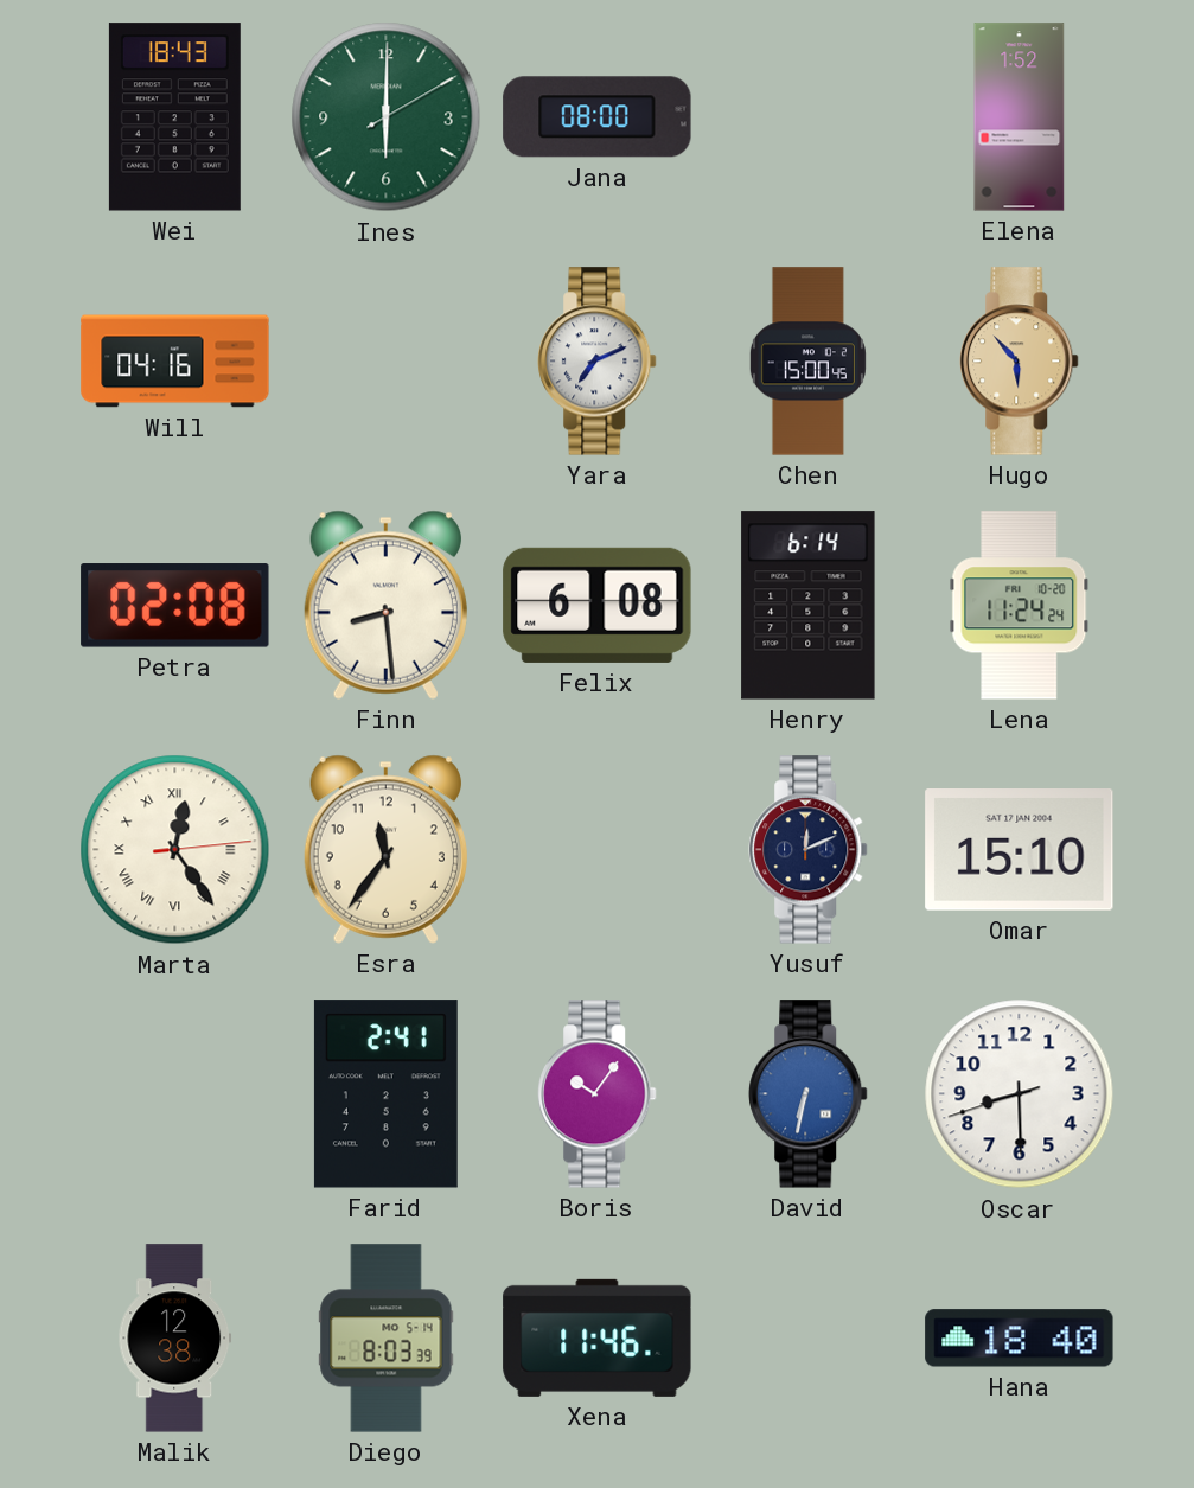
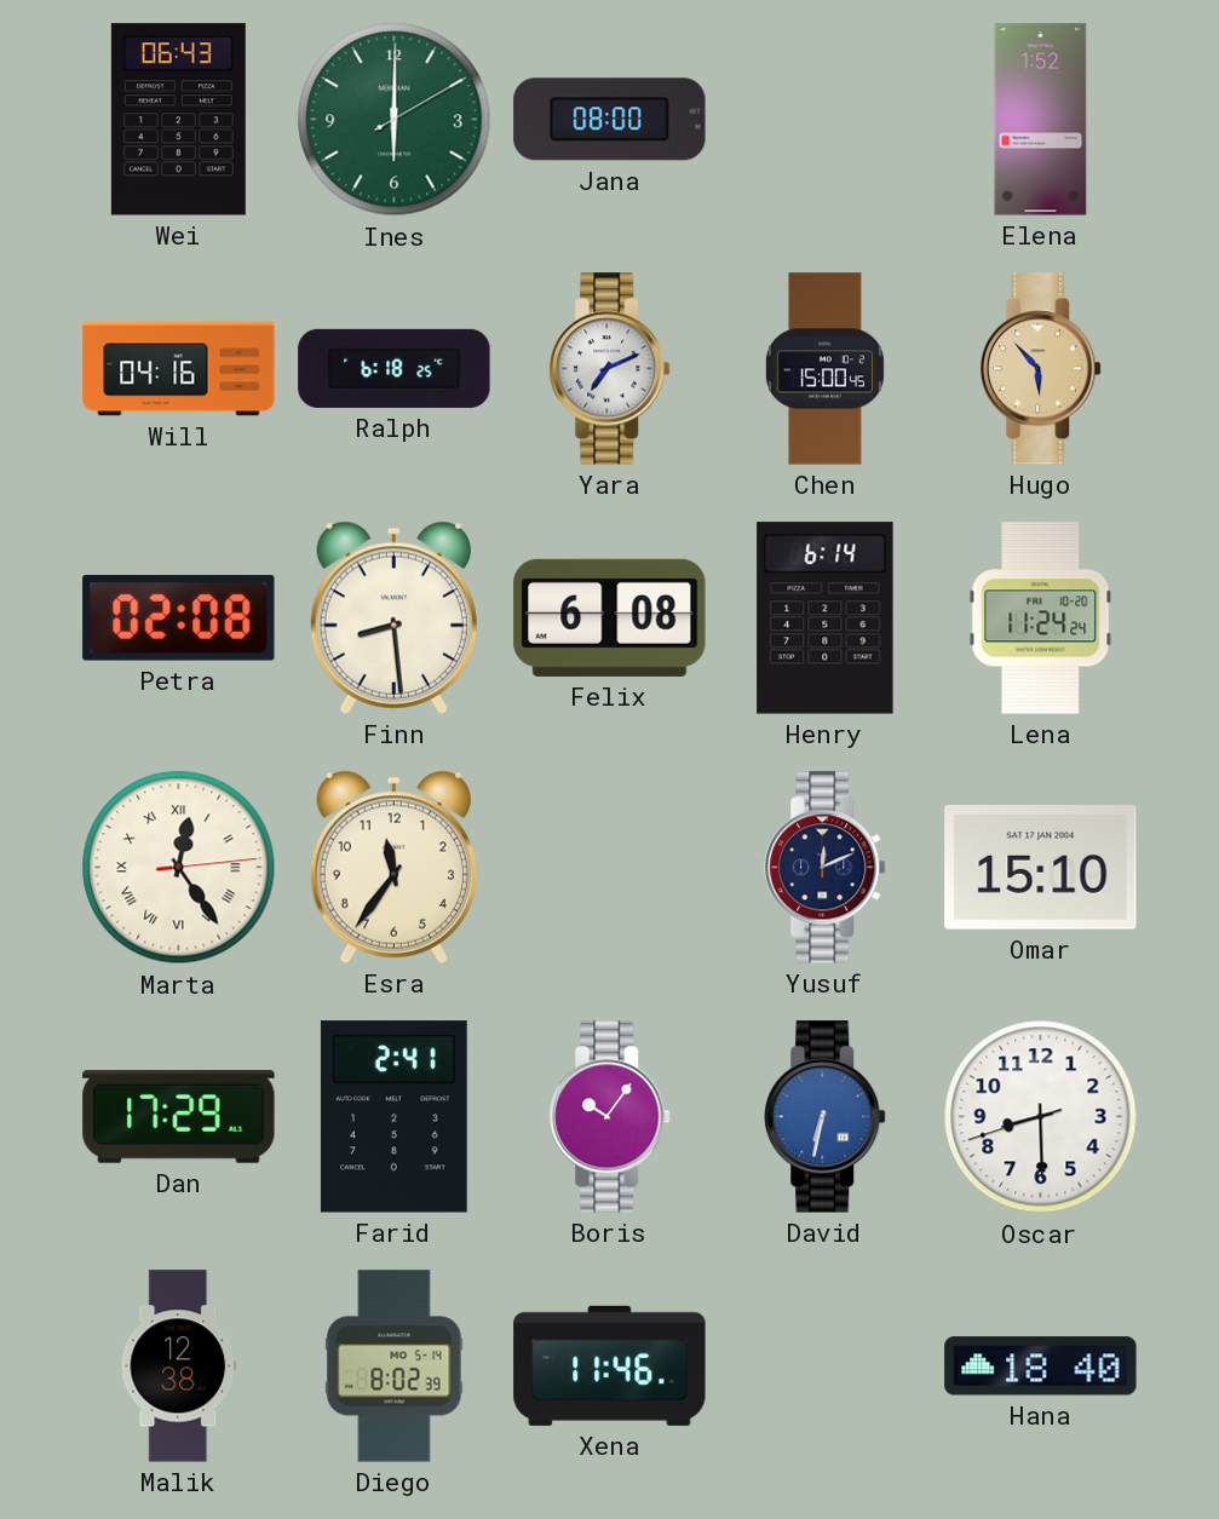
Wei: 18:43 -> 06:43
Ralph: none -> 6:18
Dan: none -> 17:29
Diego: 8:03 -> 8:02
